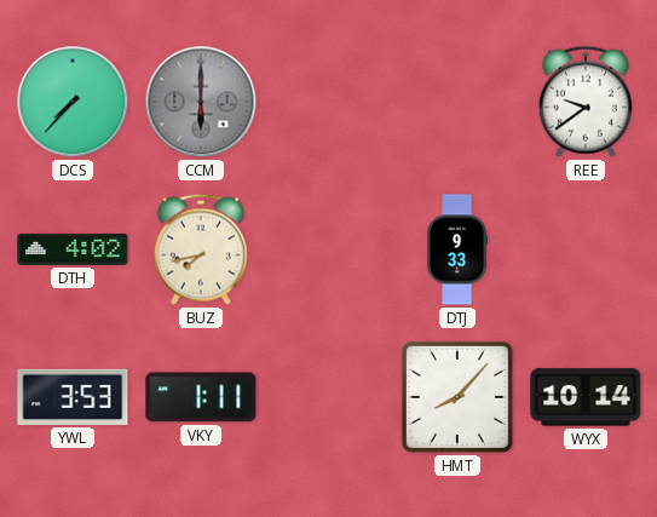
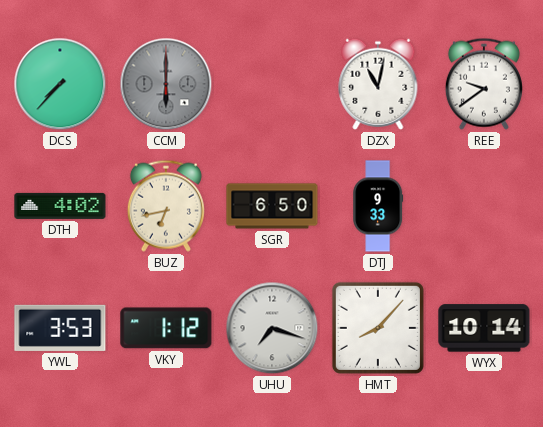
DZX: none -> 11:02
BUZ: 7:43 -> 6:43
SGR: none -> 6:50
VKY: 1:11 -> 1:12
UHU: none -> 7:18
